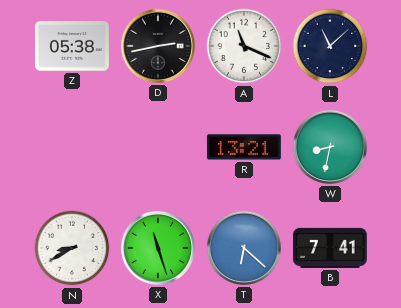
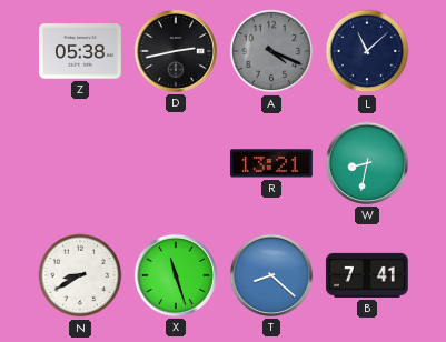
A: 11:19 -> 4:19
A dial: white -> grey
T: 6:22 -> 8:22
